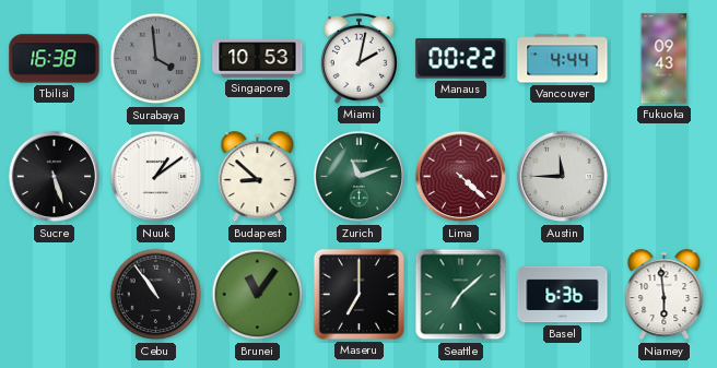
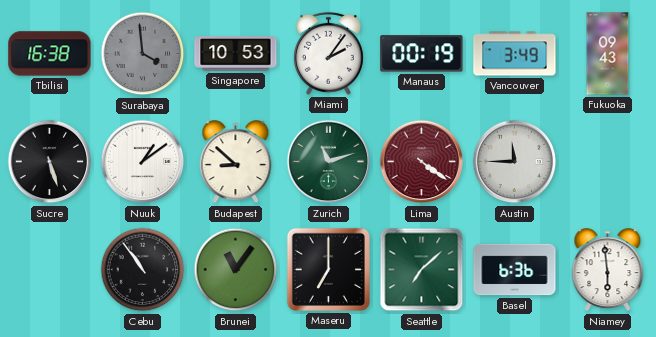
Miami: 2:02 -> 2:06
Manaus: 00:22 -> 00:19
Vancouver: 4:44 -> 3:49
Lima: 4:22 -> 4:21
